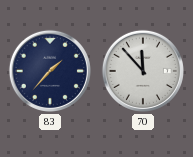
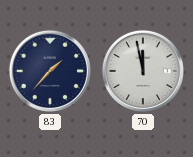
70: 11:53 -> 11:58
